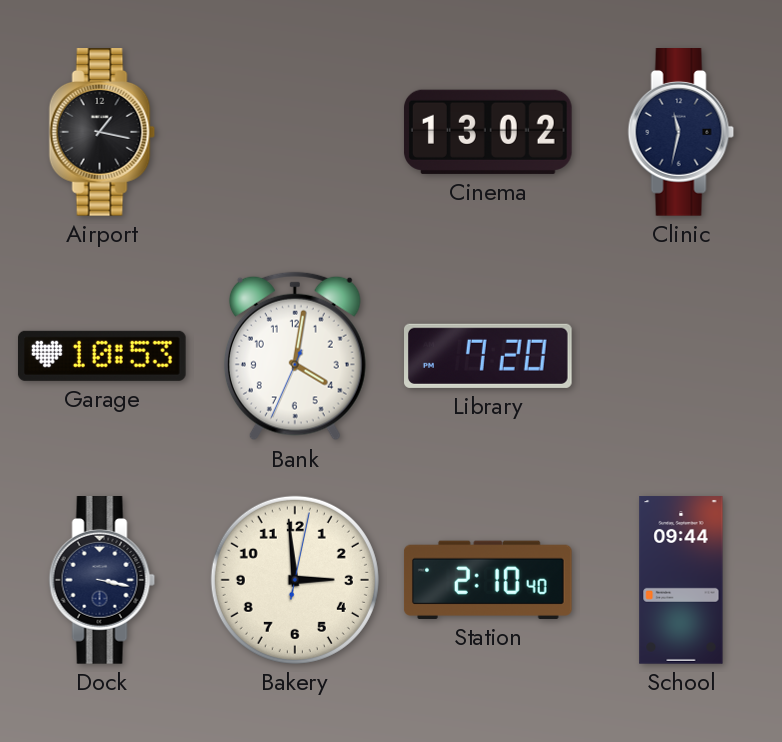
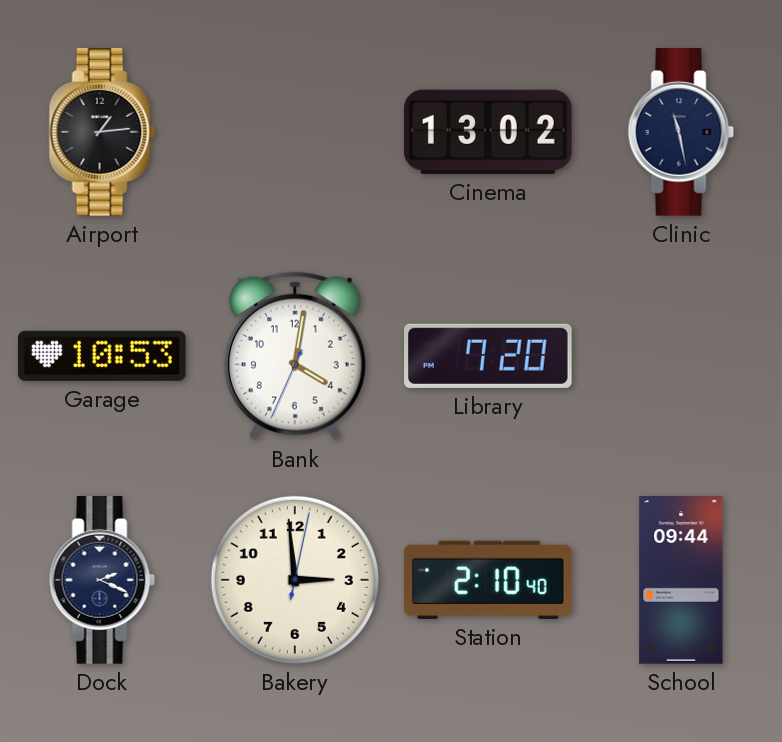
Airport: 1:17 -> 1:14
Clinic: 11:32 -> 11:28
Dock: 3:17 -> 2:19
